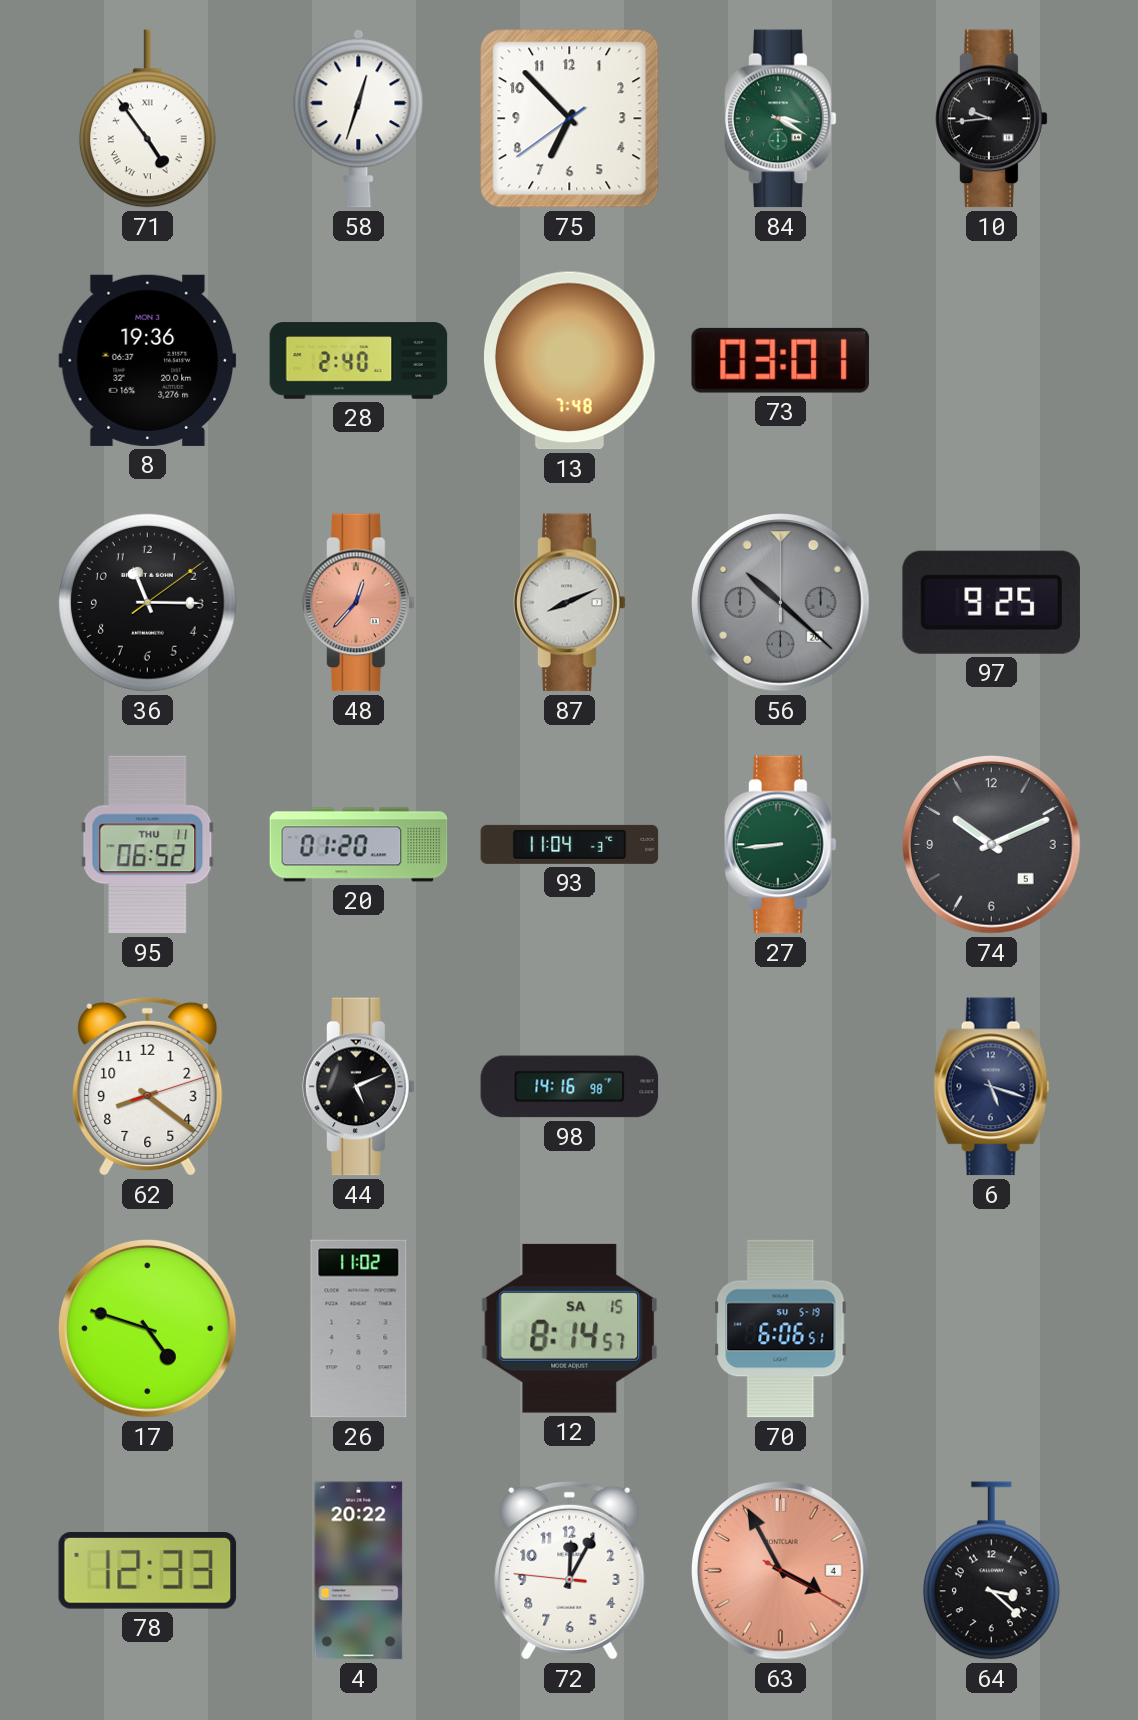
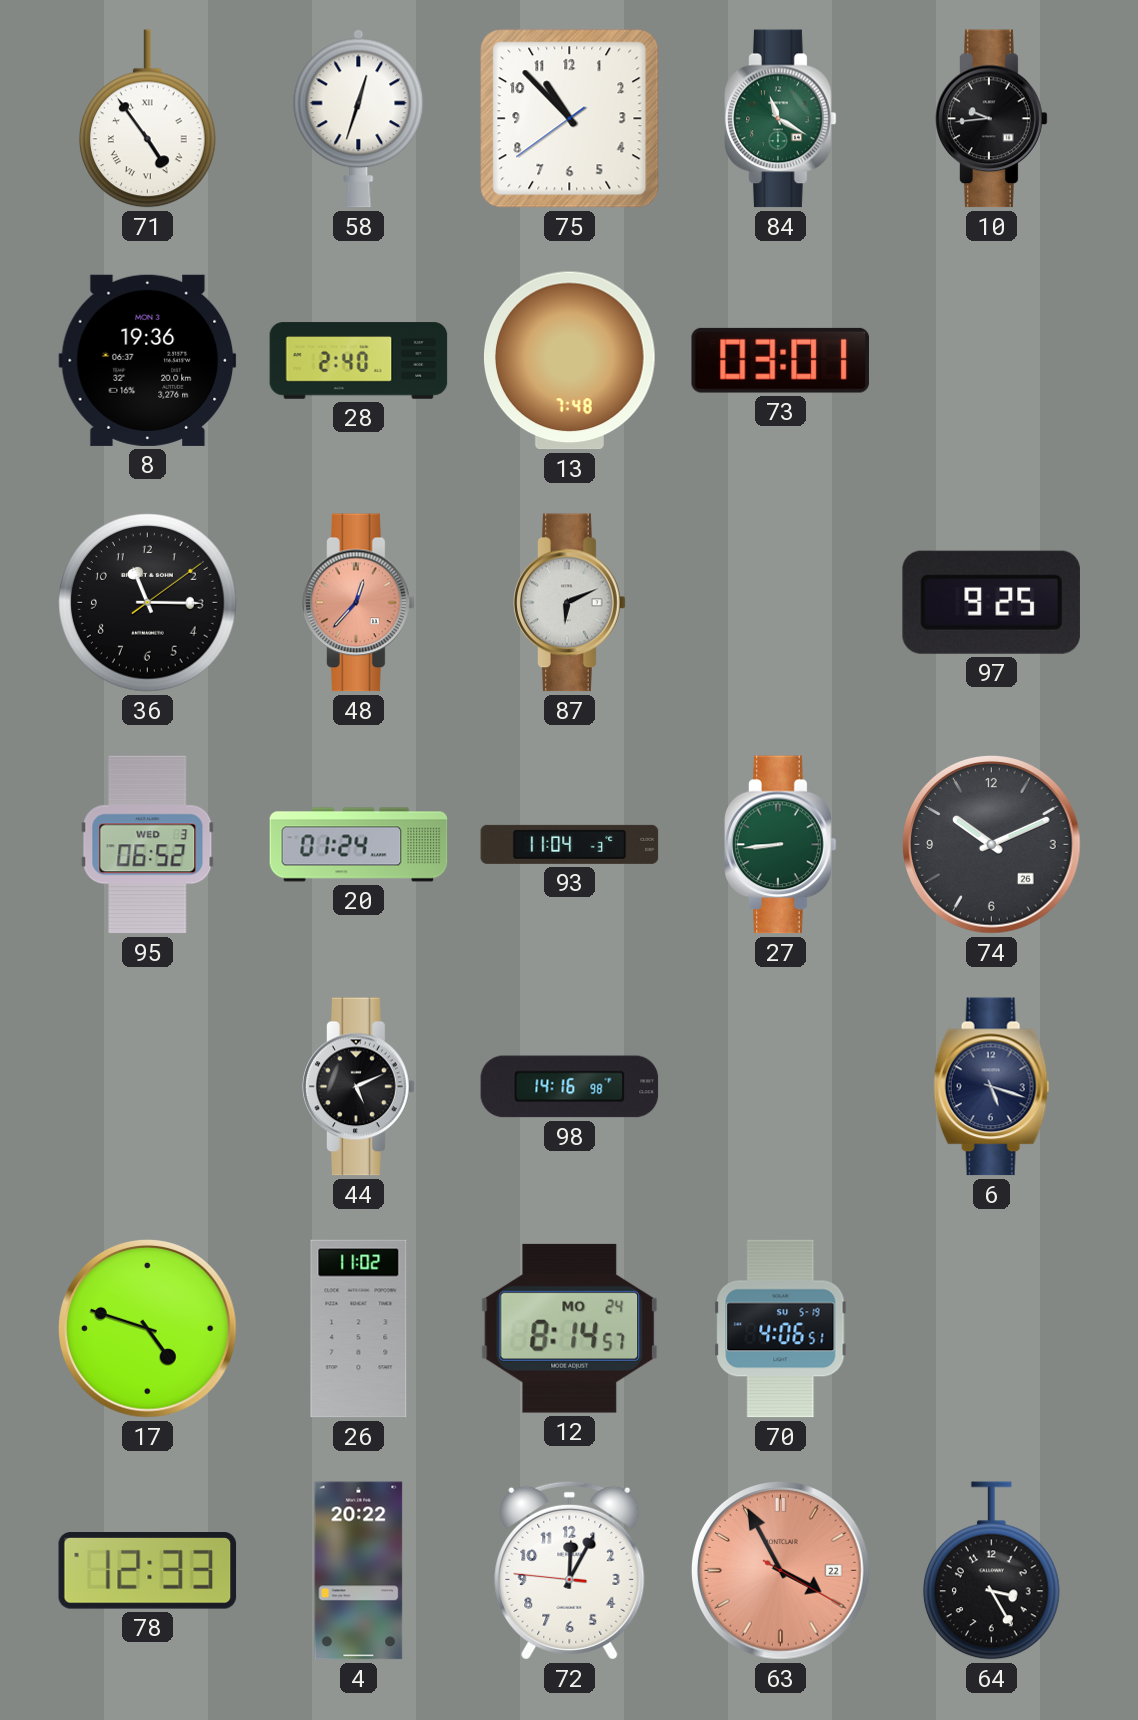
75: 6:52 -> 10:52
84: 3:20 -> 11:20
87: 8:11 -> 6:11
56: 10:22 -> none
95 date: THU 11 -> WED 3
20: 01:20 -> 01:24
74 date: 5 -> 26
62: 8:21 -> none
12 date: SA 15 -> MO 24
70: 6:06 -> 4:06
63 date: 4 -> 22
64: 3:22 -> 3:25
